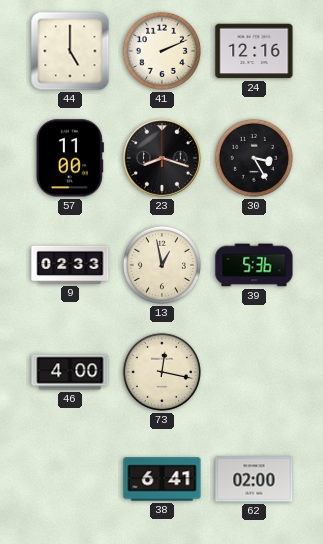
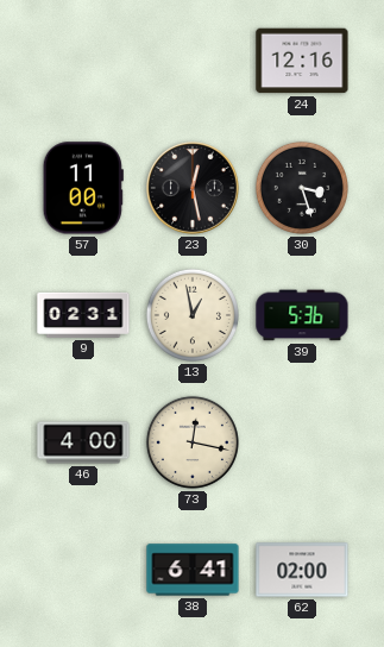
44: 5:00 -> none
41: 2:11 -> none
23: 8:18 -> 12:28
30: 3:25 -> 3:27
9: 02:33 -> 02:31
